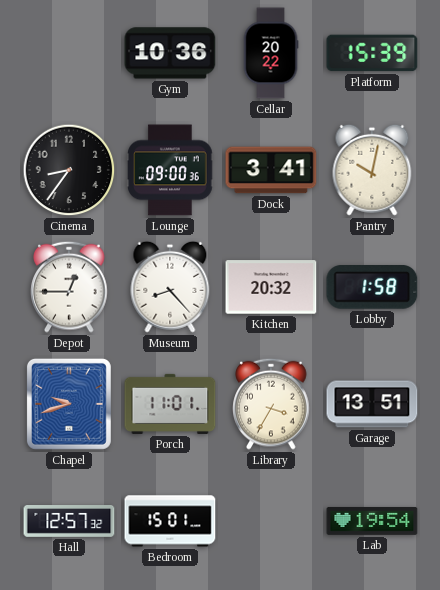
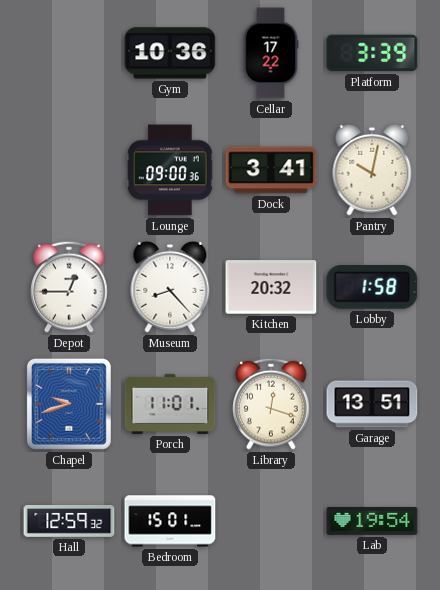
Cellar: 20:22 -> 17:22
Platform: 15:39 -> 3:39
Cinema: 8:36 -> none
Library: 3:35 -> 12:18
Hall: 12:57 -> 12:59
